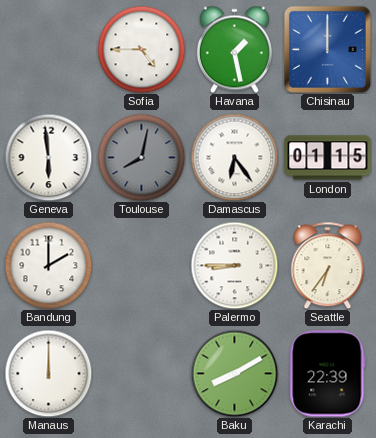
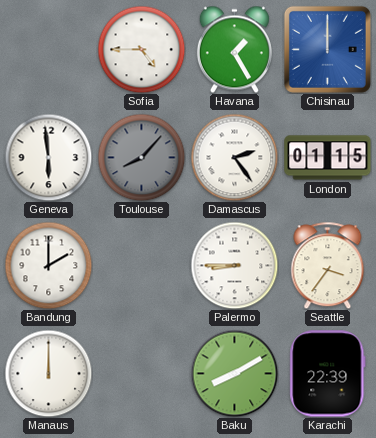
Havana: 1:28 -> 1:25
Toulouse: 8:02 -> 8:07
Damascus: 6:24 -> 2:24
Seattle: 6:36 -> 3:36
